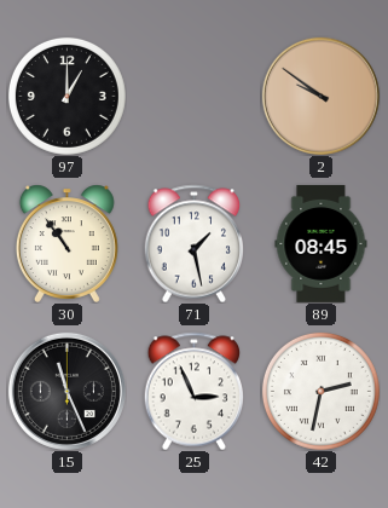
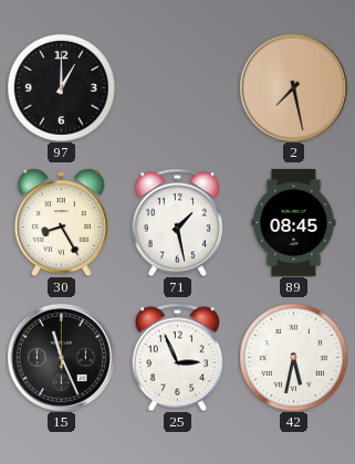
2: 9:51 -> 7:28
30: 10:54 -> 8:25
42: 2:32 -> 5:32
